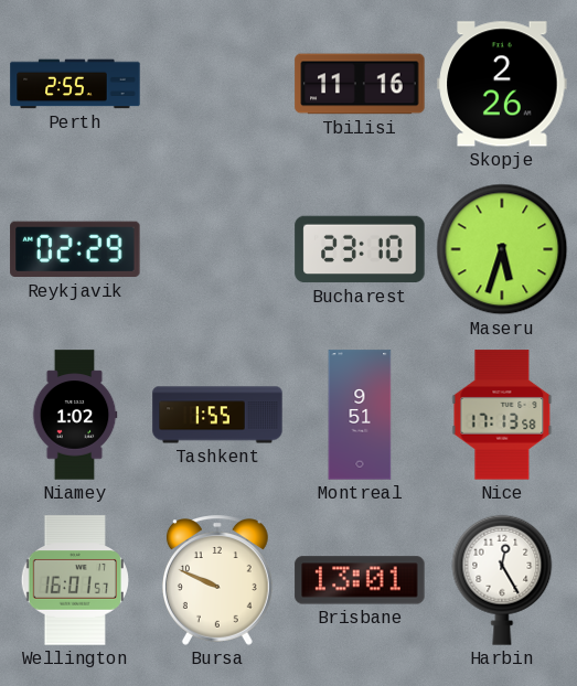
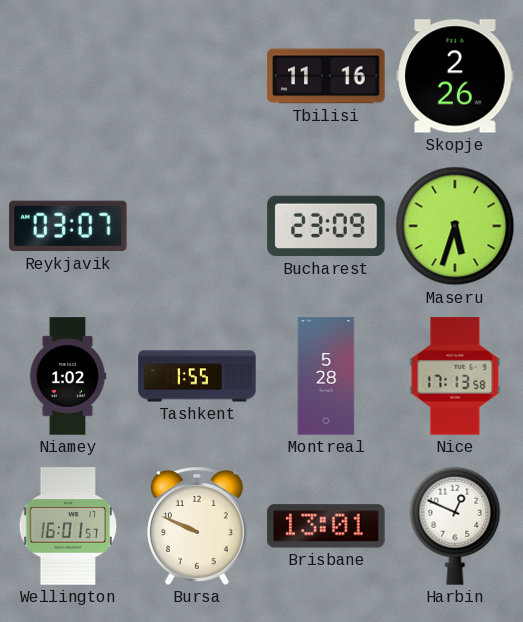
Perth: 2:55 -> none
Reykjavik: 02:29 -> 03:07
Bucharest: 23:10 -> 23:09
Montreal: 9:51 -> 5:28
Harbin: 12:25 -> 12:49
